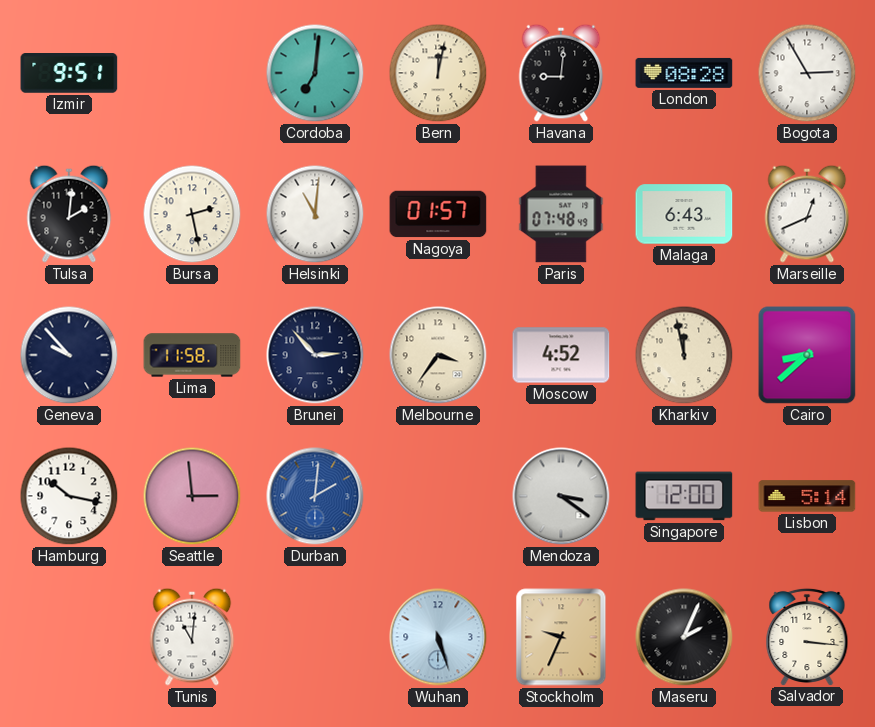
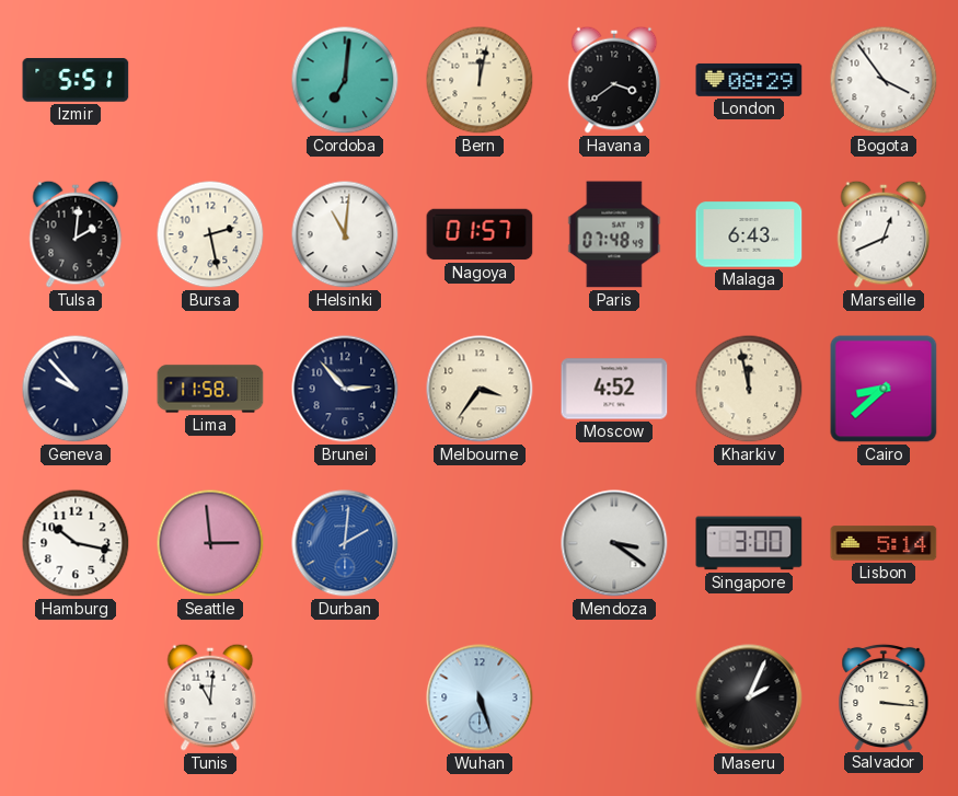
Izmir: 9:51 -> 5:51
Havana: 9:01 -> 3:39
London: 08:28 -> 08:29
Bogota: 2:55 -> 3:54
Singapore: 12:00 -> 3:00
Stockholm: 9:34 -> none
